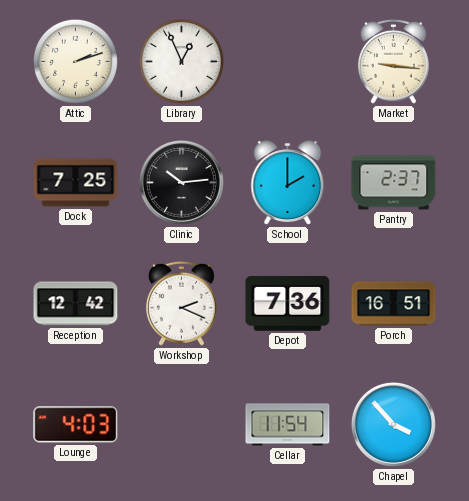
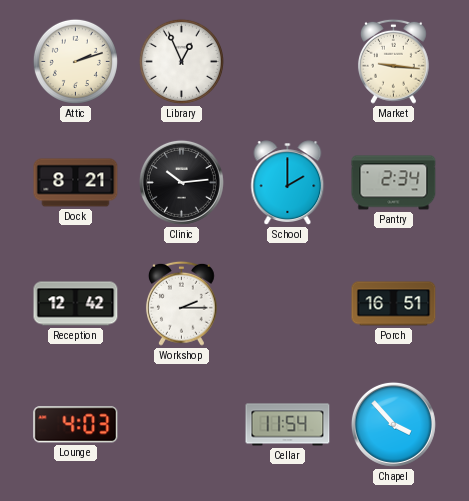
Dock: 7:25 -> 8:21
Pantry: 2:37 -> 2:34
Workshop: 2:19 -> 2:15
Depot: 7:36 -> none
